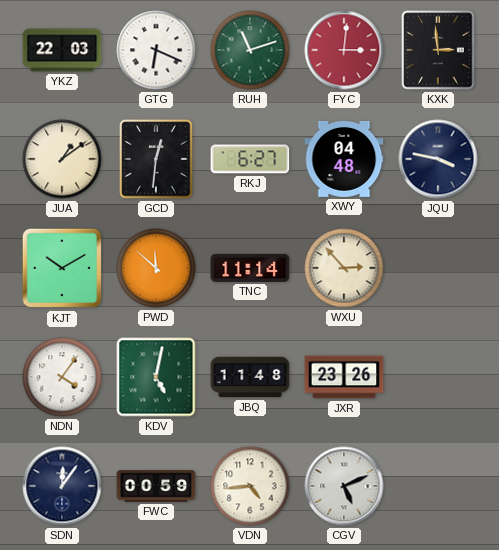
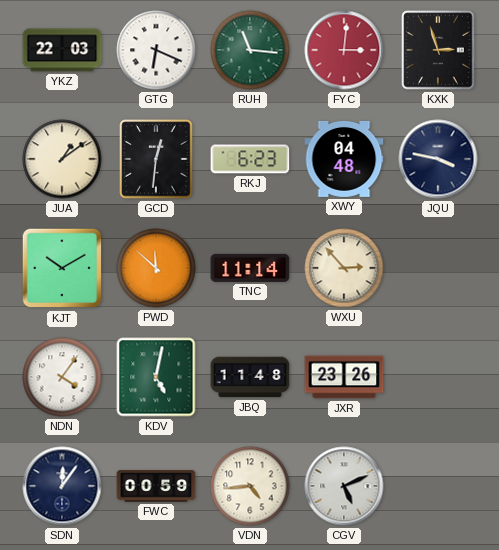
RUH: 11:12 -> 11:16
KXK: 2:59 -> 2:57
RKJ: 6:27 -> 6:23
